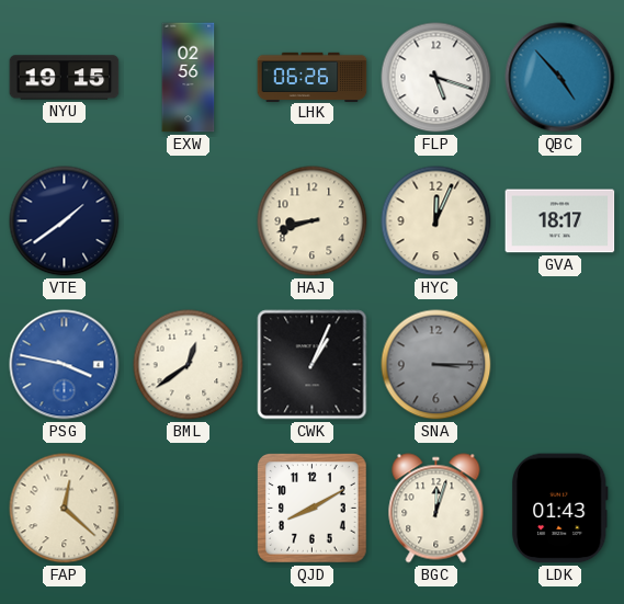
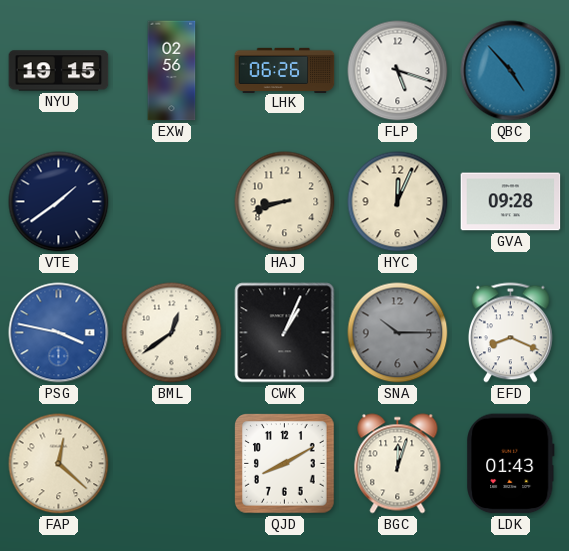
GVA: 18:17 -> 09:28
SNA: 3:15 -> 10:15
EFD: none -> 8:19
